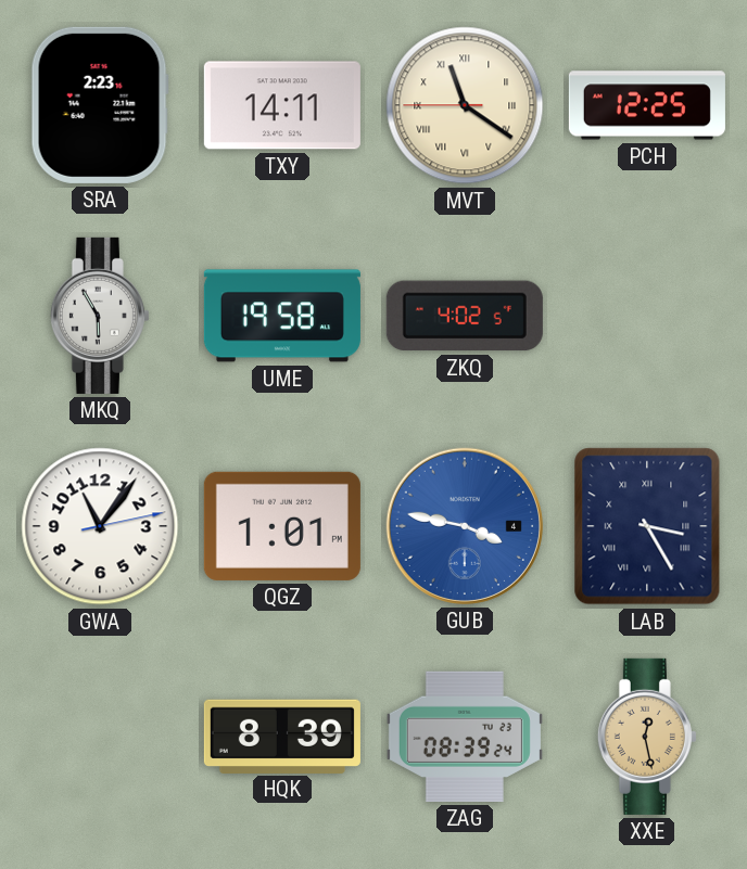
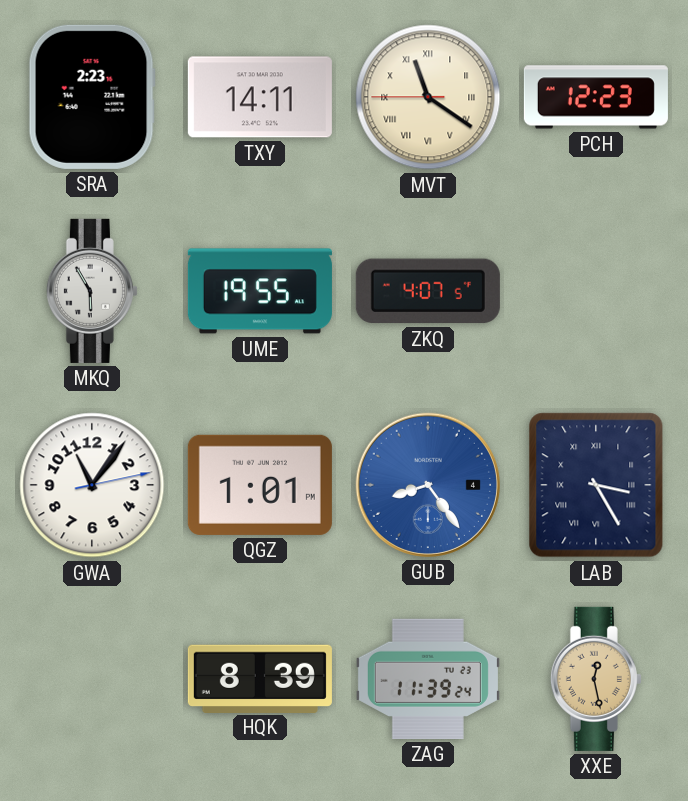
PCH: 12:25 -> 12:23
UME: 19:58 -> 19:55
ZKQ: 4:02 -> 4:07
GUB: 3:47 -> 8:24
ZAG: 08:39 -> 11:39
